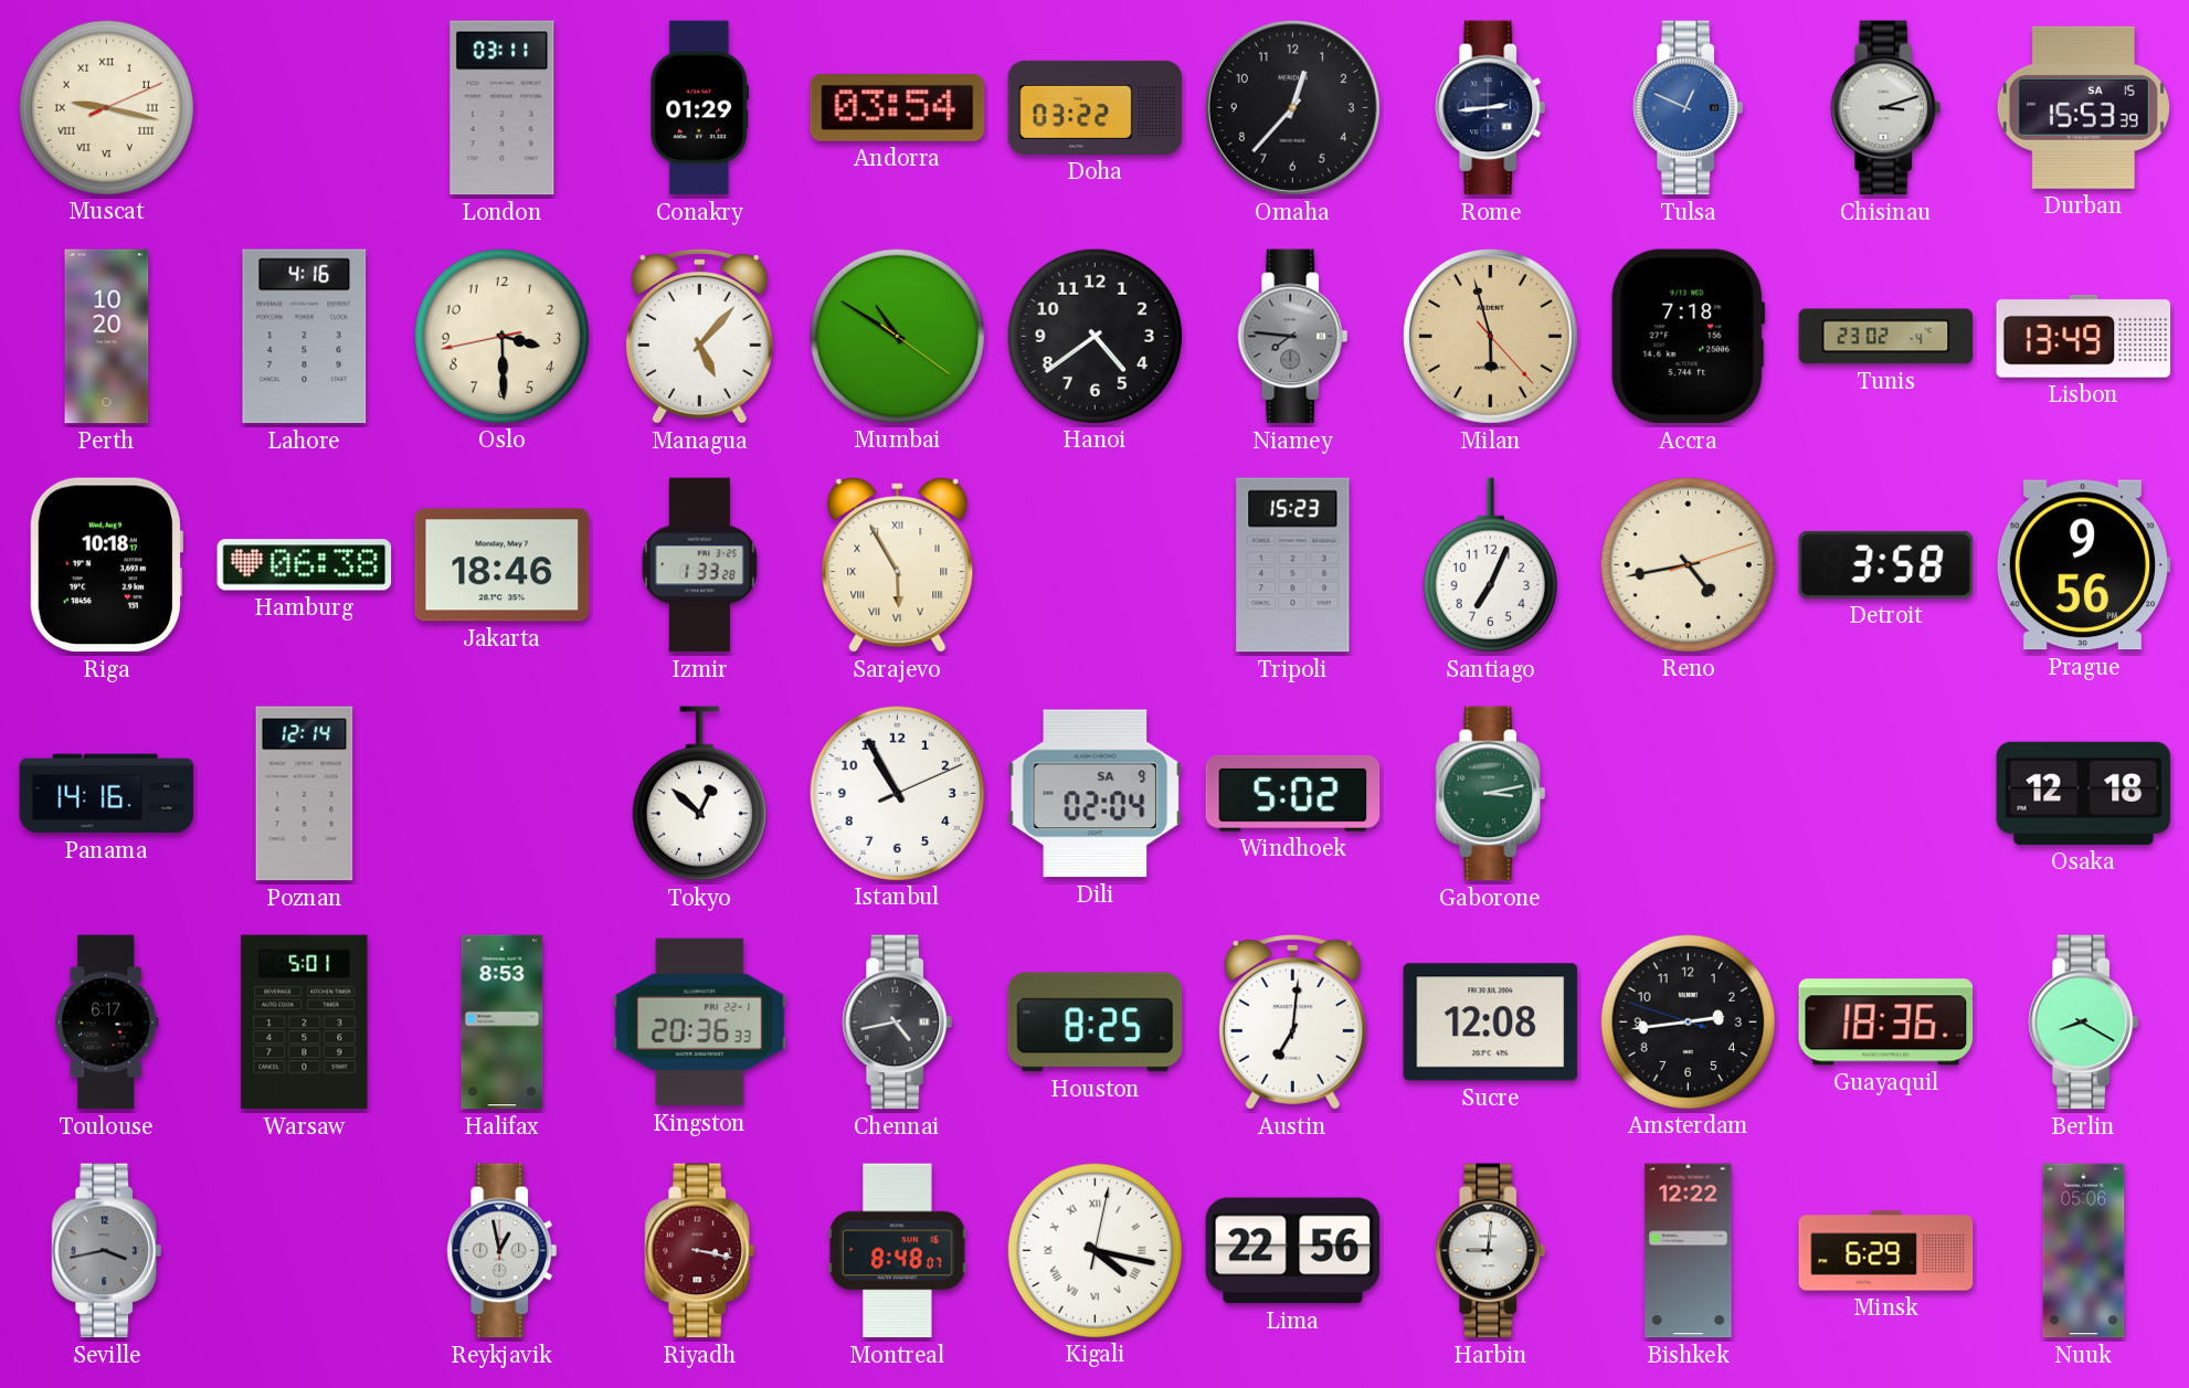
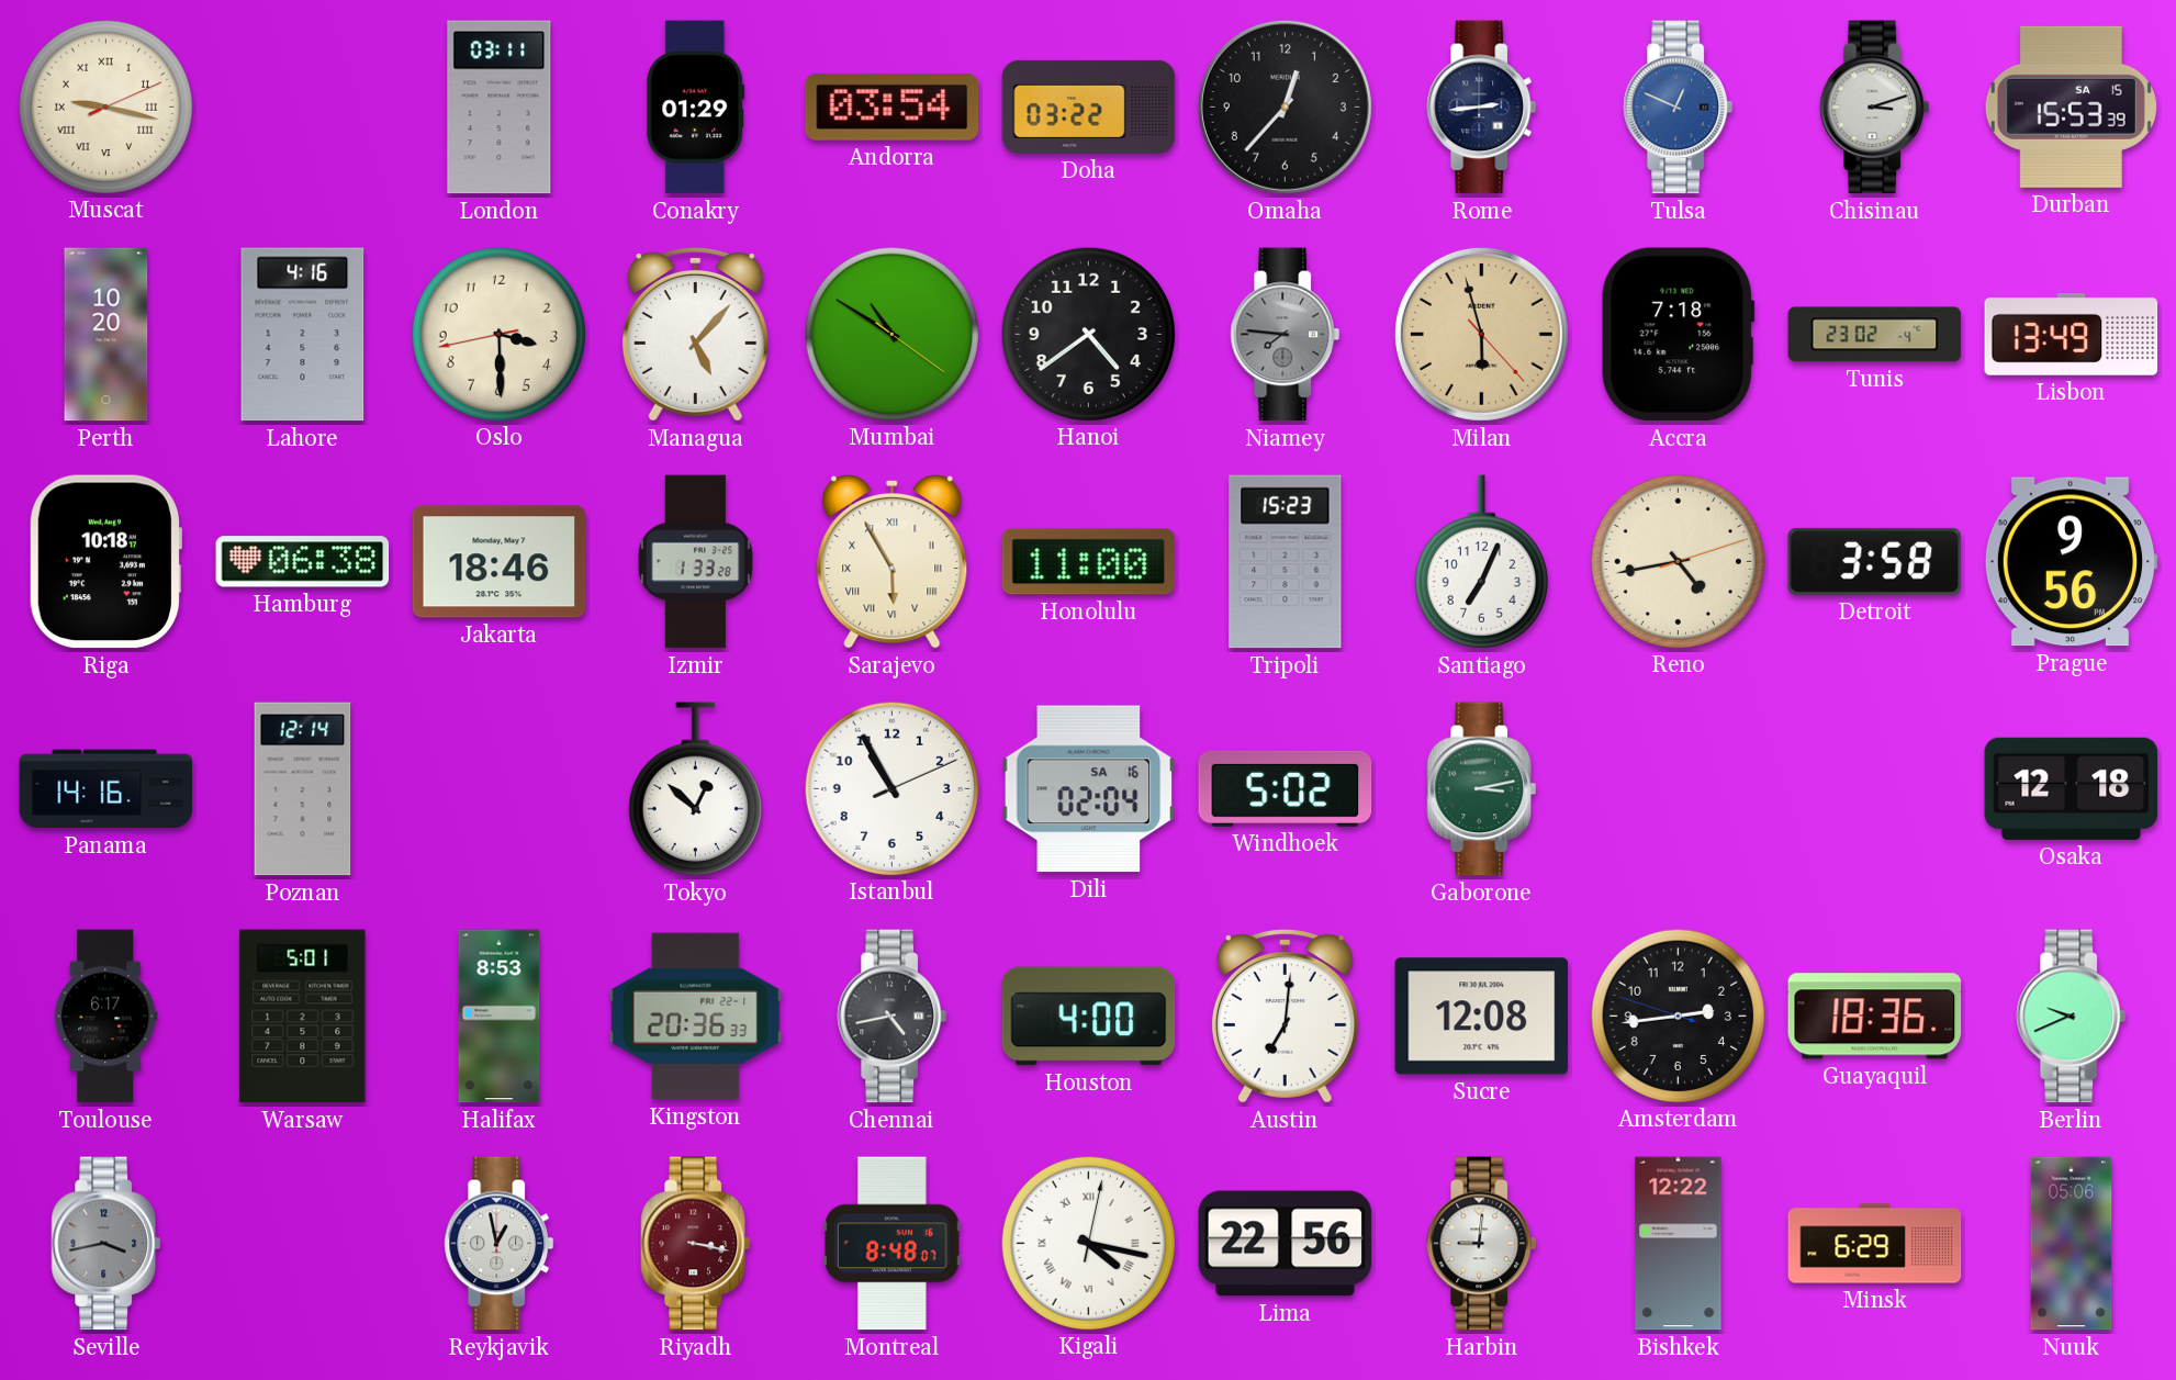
Honolulu: none -> 11:00
Dili date: SA 9 -> SA 16
Houston: 8:25 -> 4:00
Berlin: 8:20 -> 9:41
